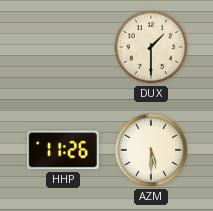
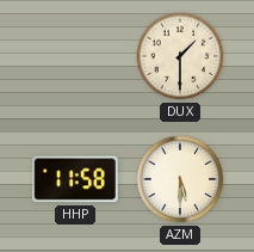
HHP: 11:26 -> 11:58
